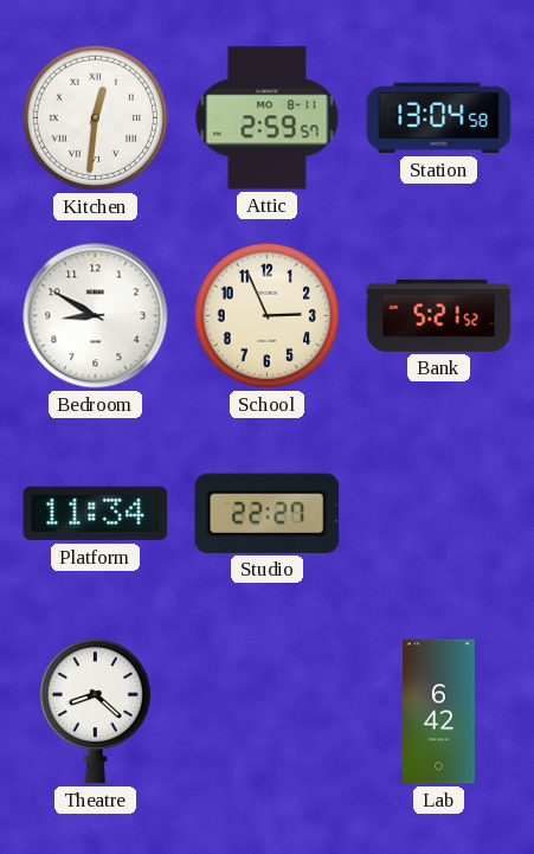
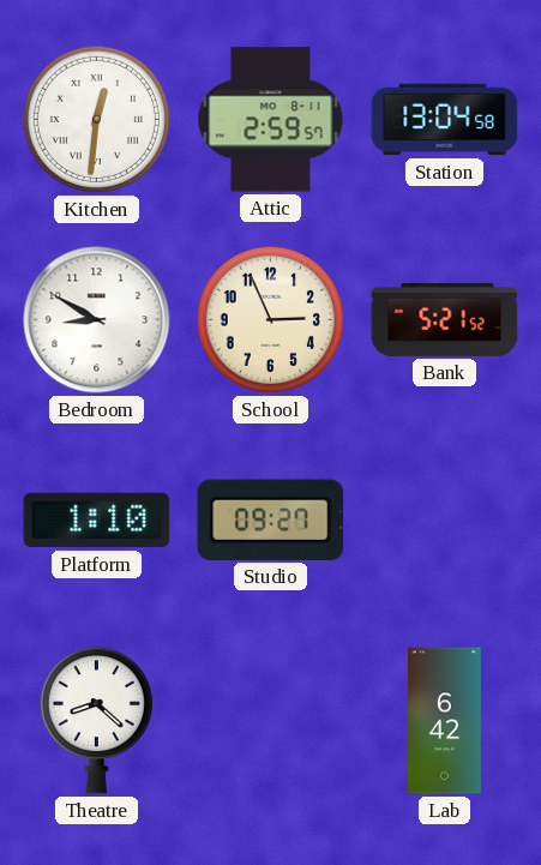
Platform: 11:34 -> 1:10
Studio: 22:27 -> 09:27
